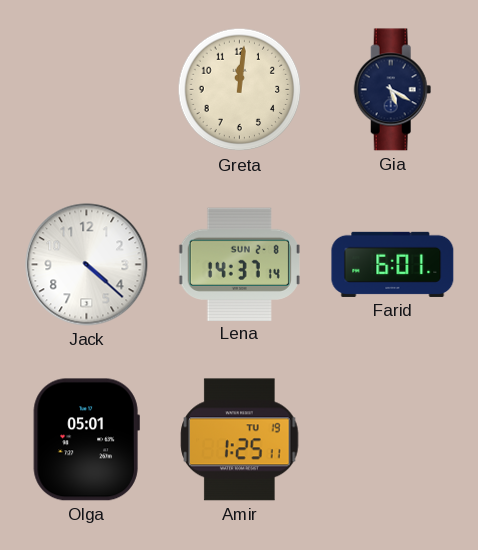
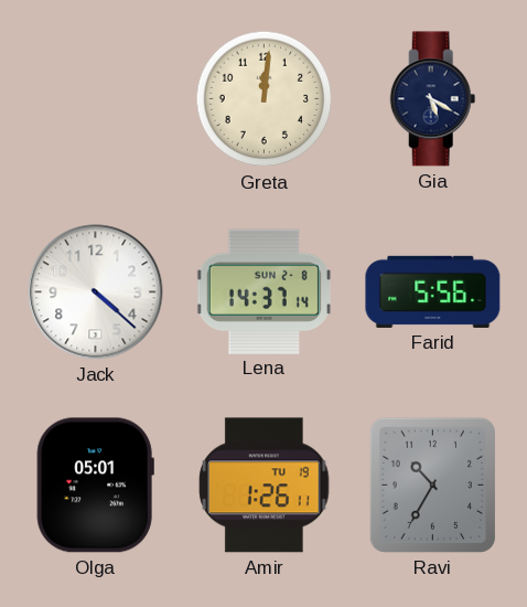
Farid: 6:01 -> 5:56
Amir: 1:25 -> 1:26
Ravi: none -> 10:35
